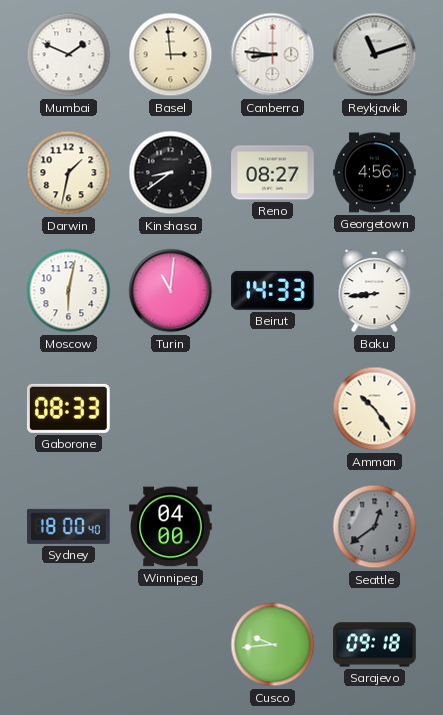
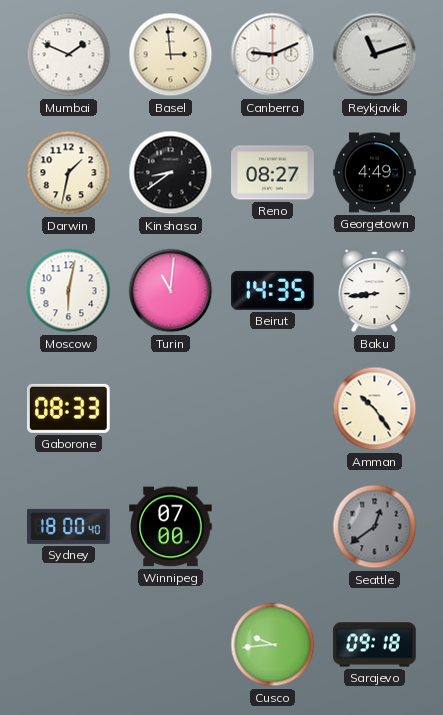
Canberra: 8:46 -> 9:11
Georgetown: 4:56 -> 4:49
Beirut: 14:33 -> 14:35
Winnipeg: 04:00 -> 07:00
